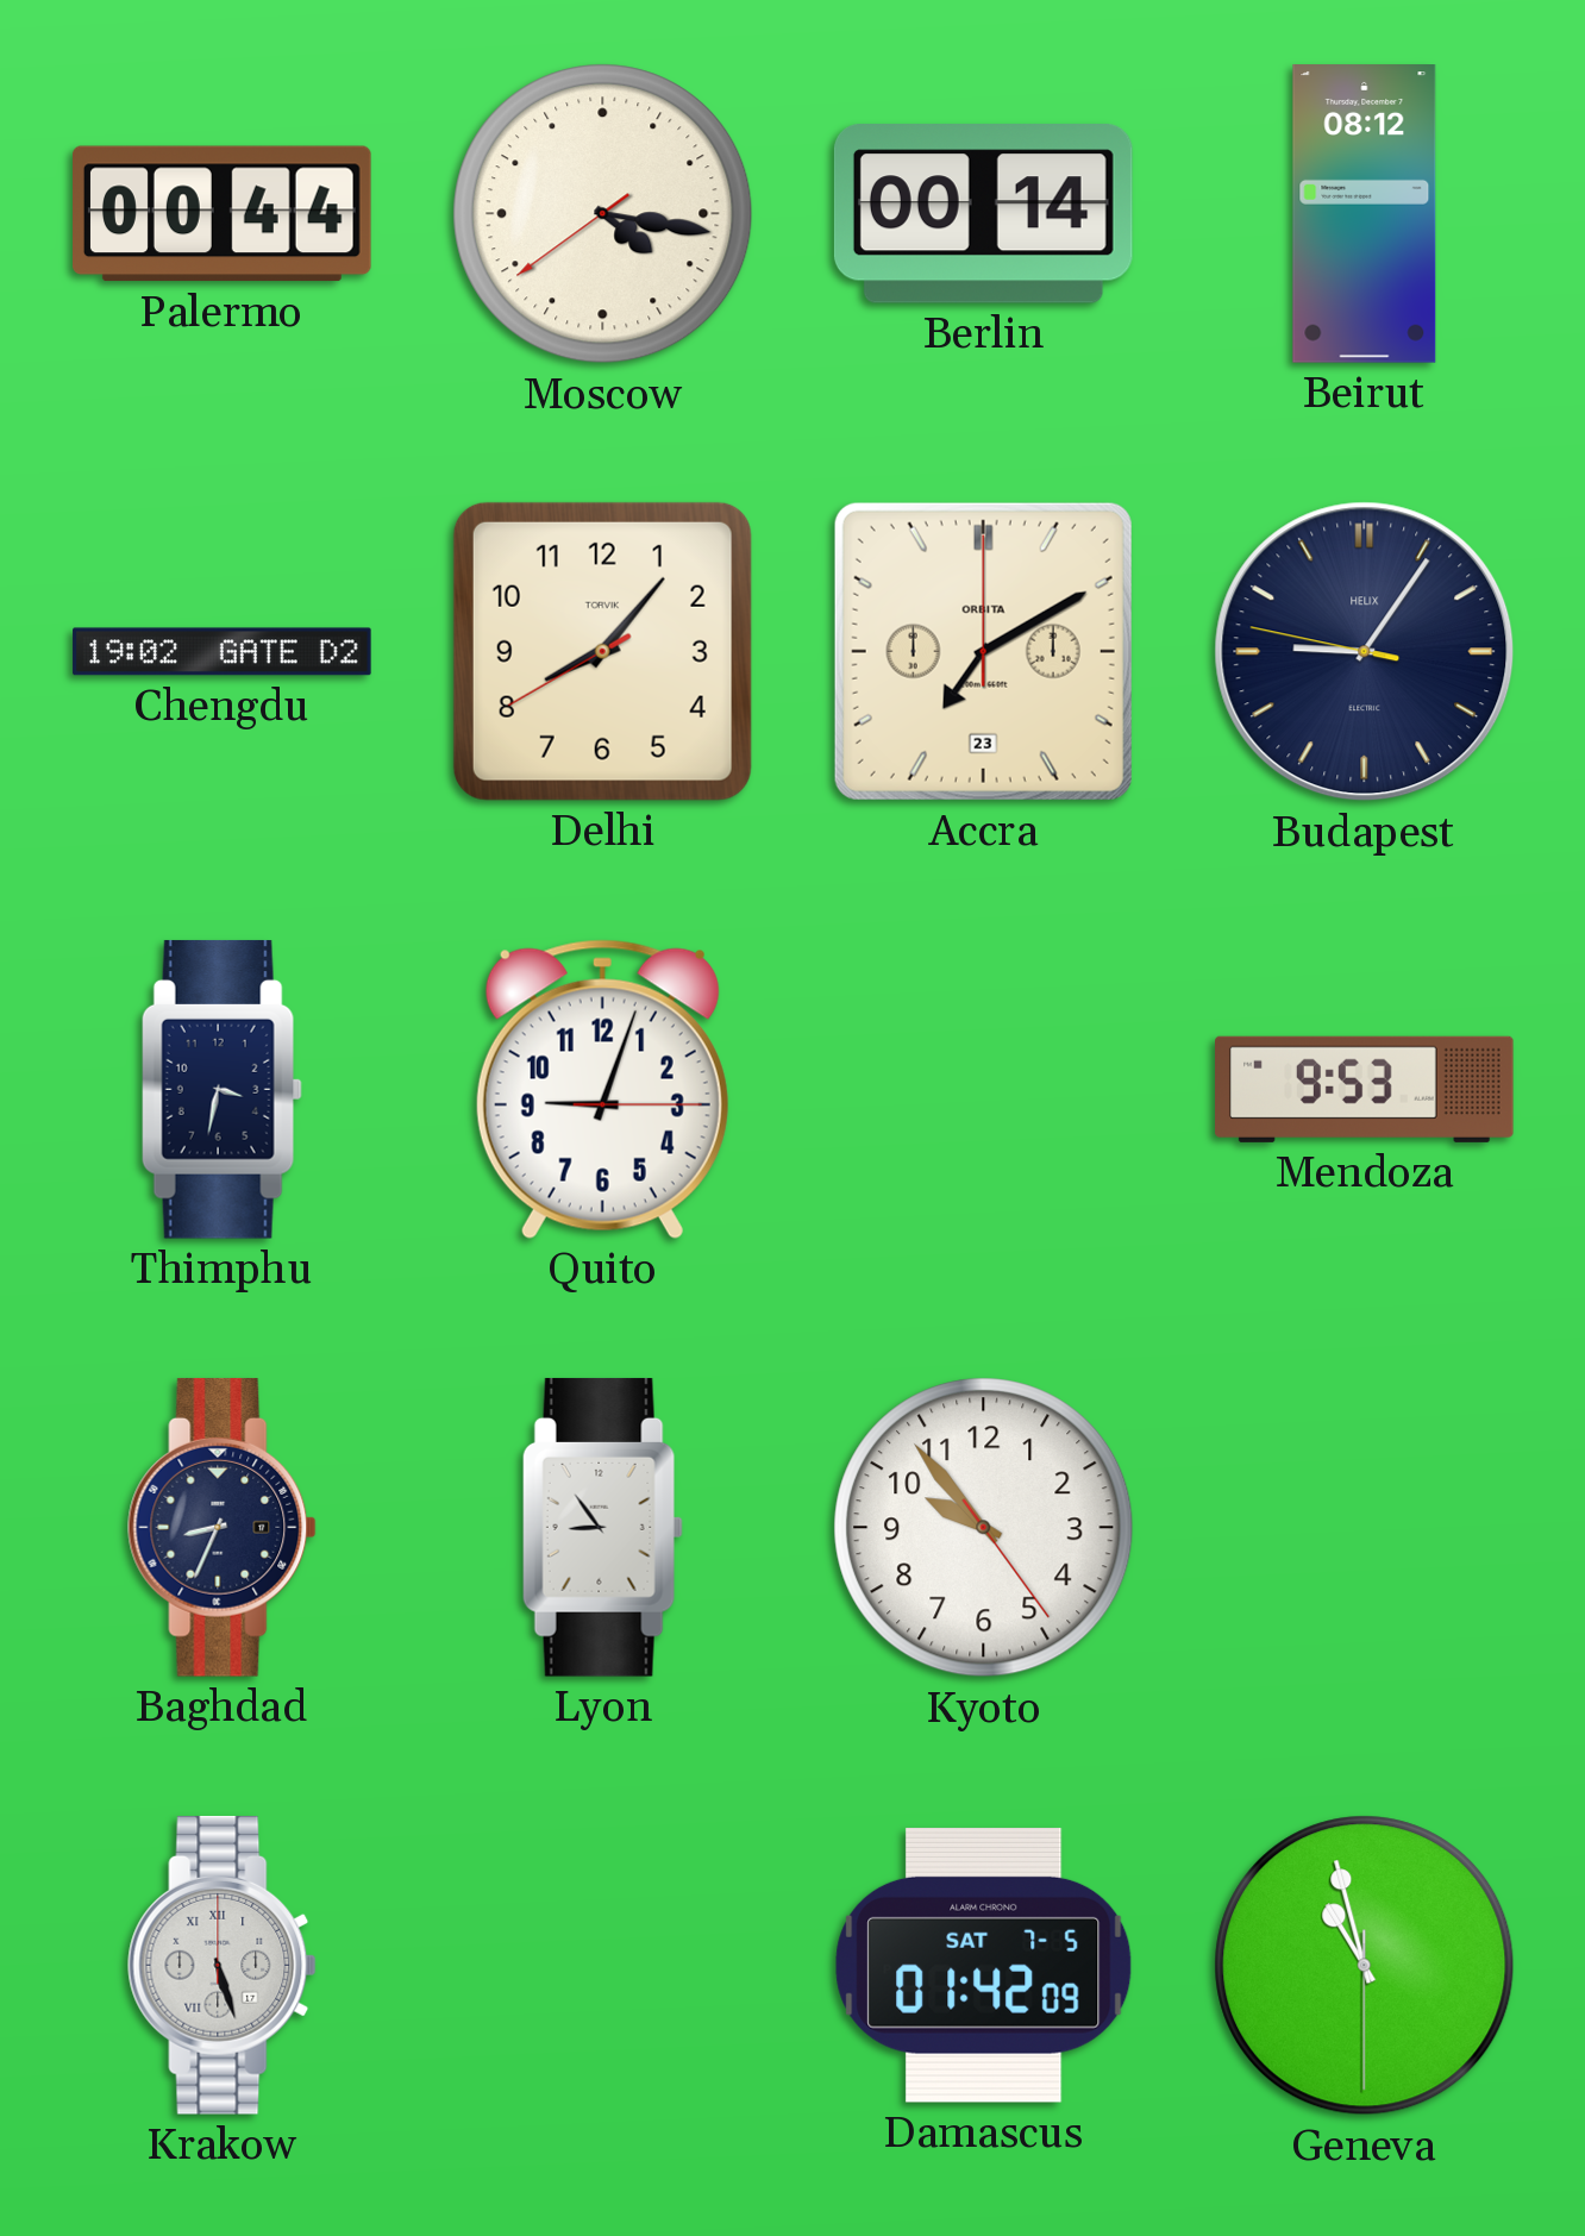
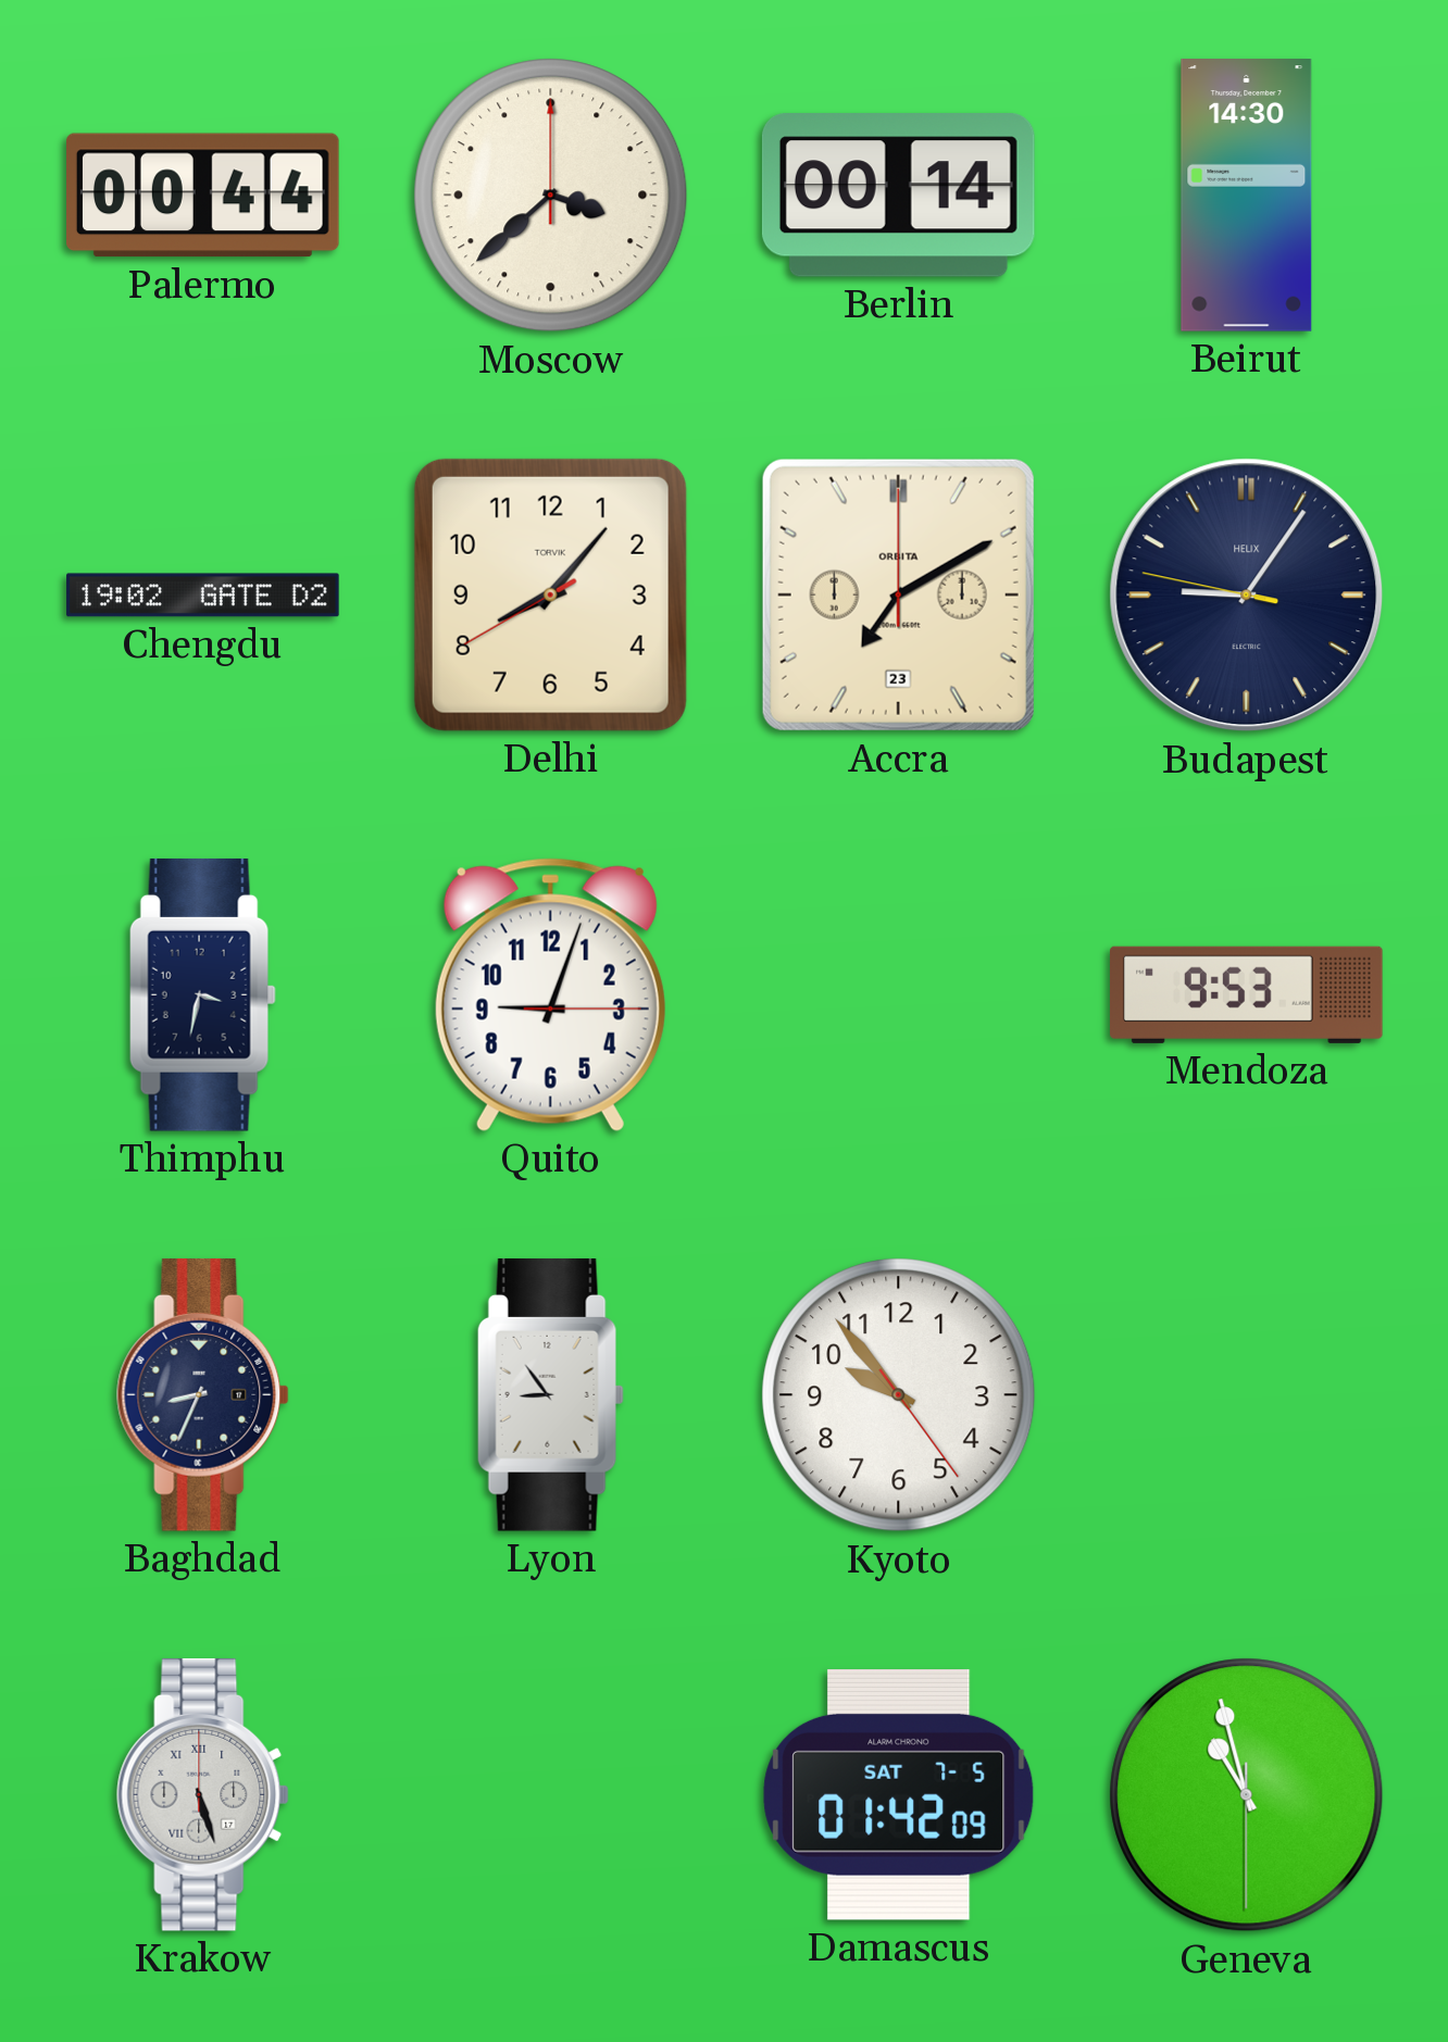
Moscow: 4:16 -> 3:38
Beirut: 08:12 -> 14:30
